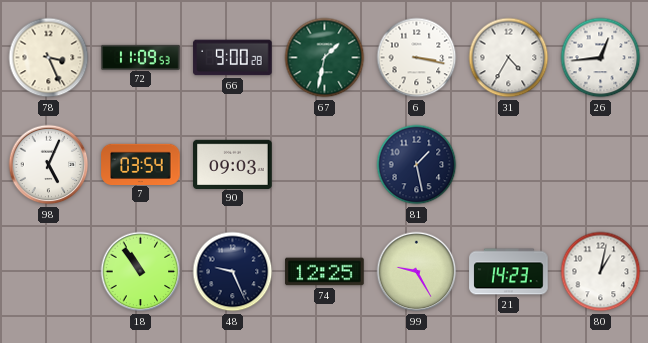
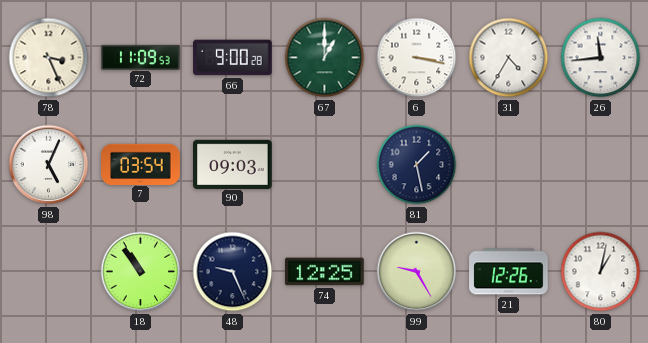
67: 1:32 -> 1:00
26: 12:44 -> 11:44
21: 14:23 -> 12:26
